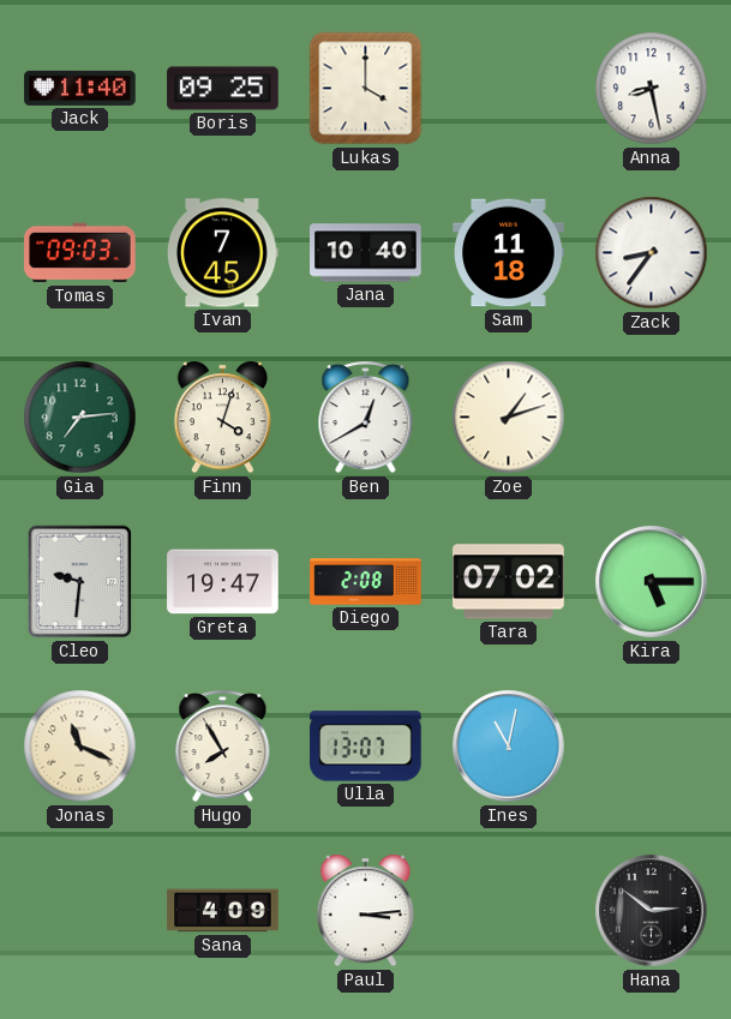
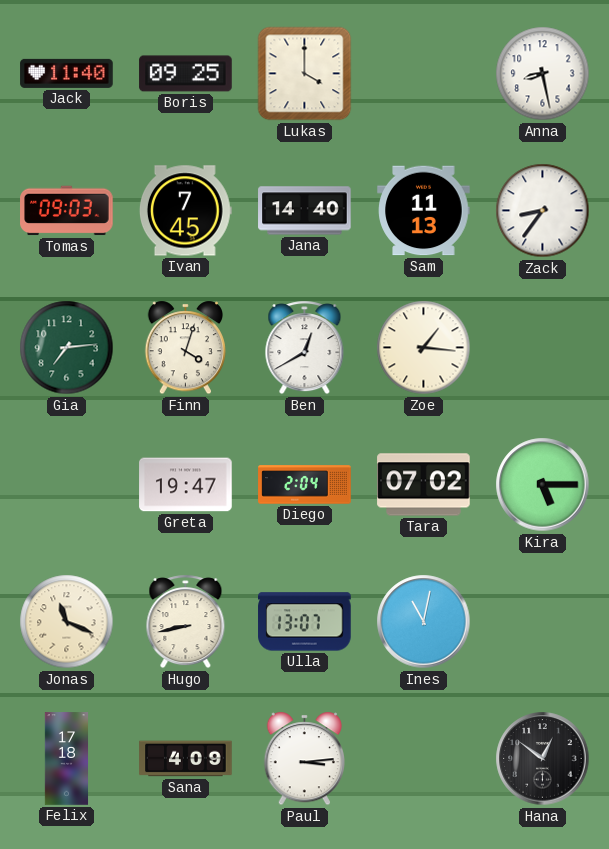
Jana: 10:40 -> 14:40
Sam: 11:18 -> 11:13
Zoe: 1:12 -> 1:16
Cleo: 9:31 -> none
Diego: 2:08 -> 2:04
Hugo: 7:55 -> 8:43
Felix: none -> 17:18
Hana: 2:51 -> 12:51
